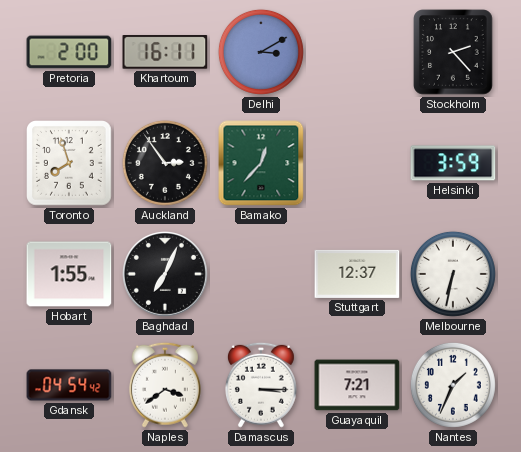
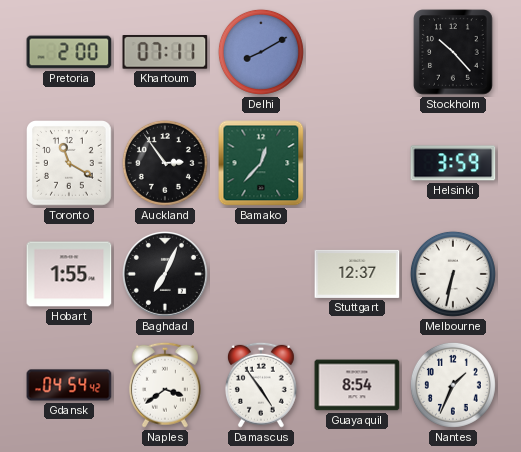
Khartoum: 16:11 -> 07:11
Delhi: 3:10 -> 8:10
Stockholm: 2:23 -> 10:23
Toronto: 7:57 -> 11:20
Damascus: 3:15 -> 4:54
Guayaquil: 7:21 -> 8:54
